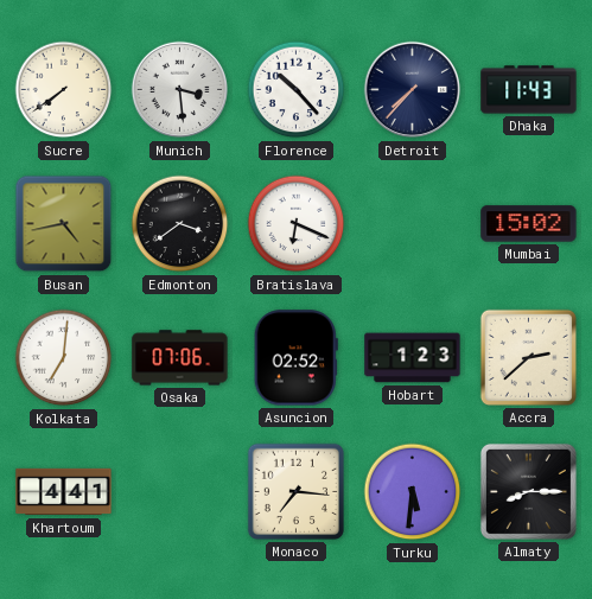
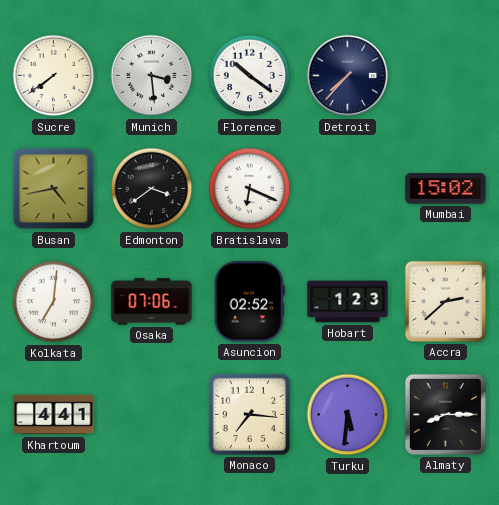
Florence: 10:23 -> 10:21
Dhaka: 11:43 -> none
